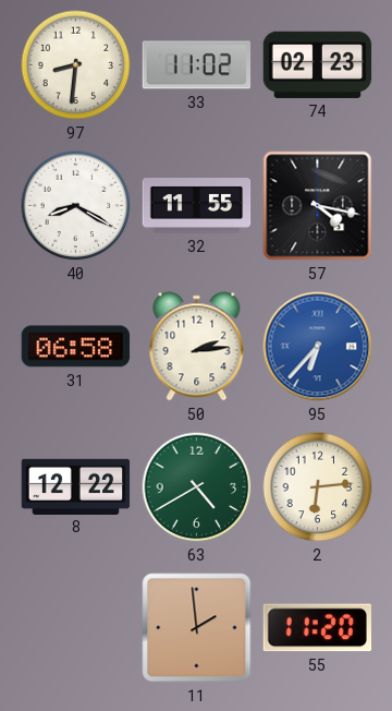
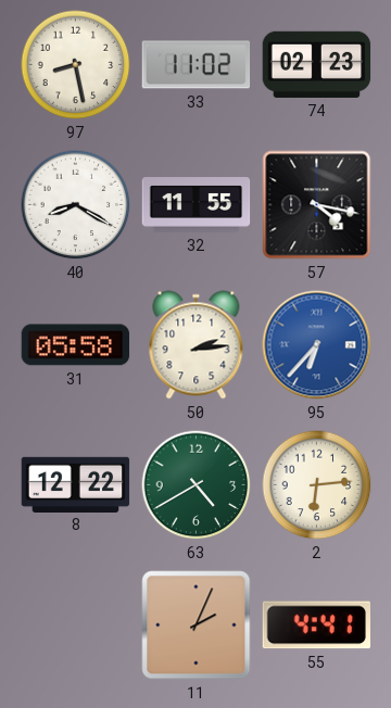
97: 8:31 -> 8:28
31: 06:58 -> 05:58
11: 1:59 -> 2:04
55: 11:20 -> 4:41
